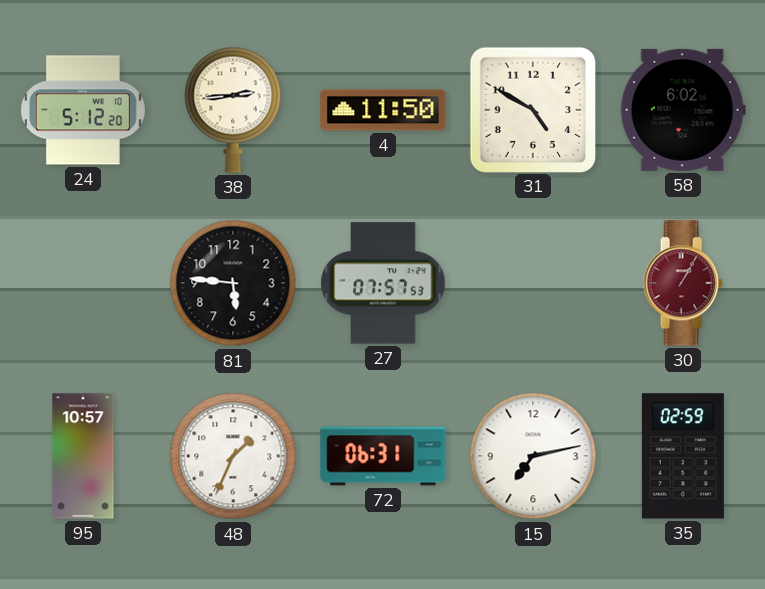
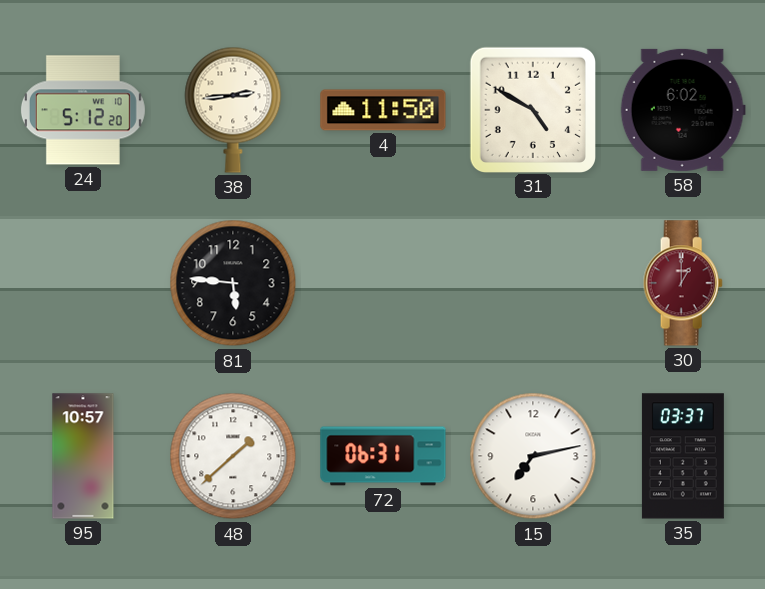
27: 07:57 -> none
30: 1:05 -> 1:00
48: 1:34 -> 1:38
35: 02:59 -> 03:37
